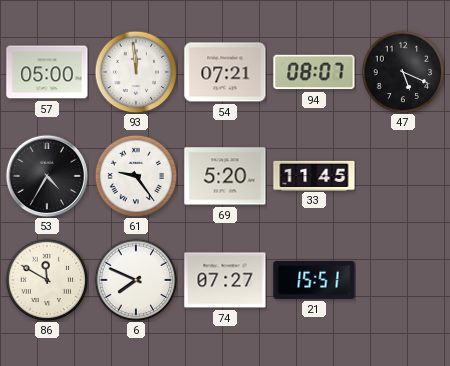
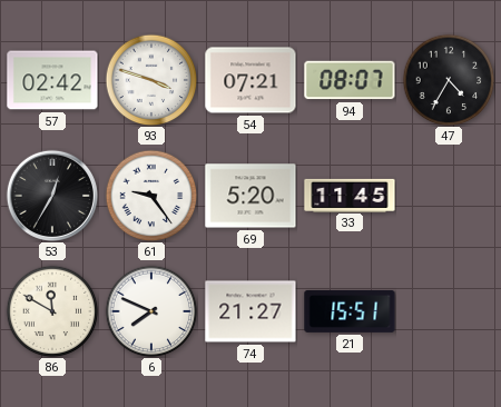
57: 05:00 -> 02:42
93: 11:59 -> 3:48
47: 5:19 -> 4:35
53: 4:35 -> 12:35
74: 07:27 -> 21:27
